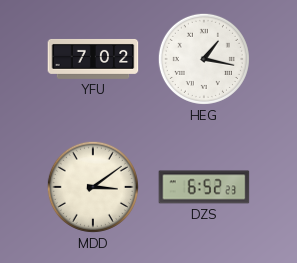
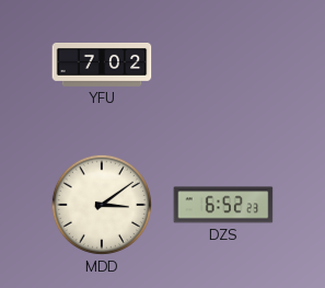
HEG: 1:17 -> none
